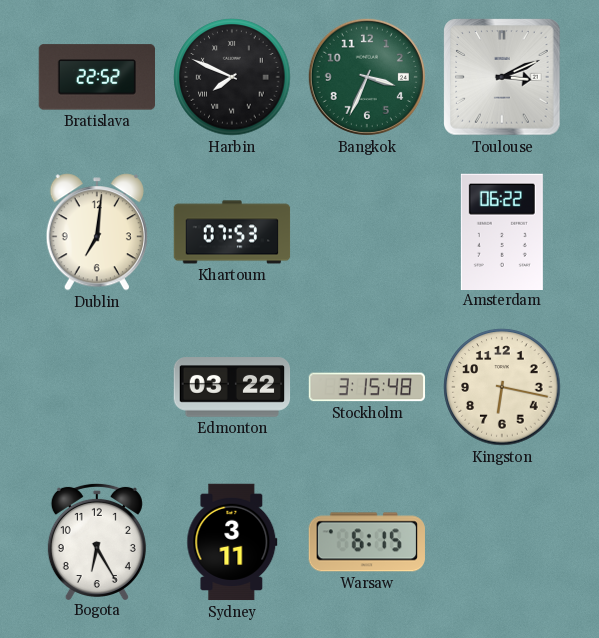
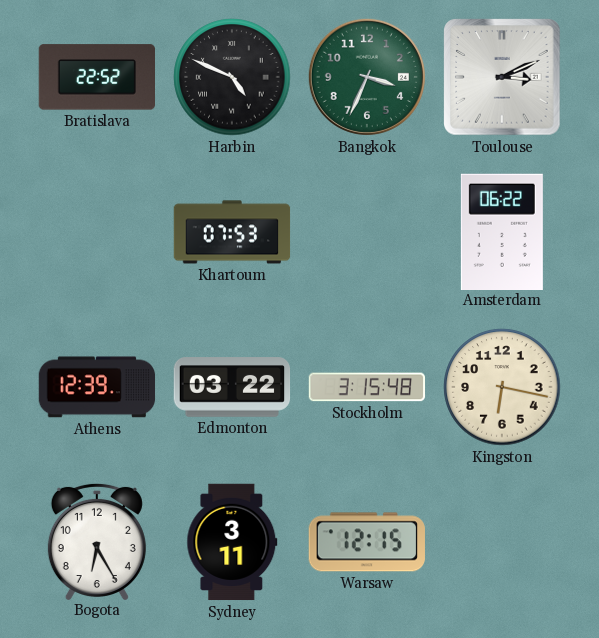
Harbin: 7:49 -> 4:49
Dublin: 7:01 -> none
Athens: none -> 12:39
Warsaw: 6:15 -> 12:15
